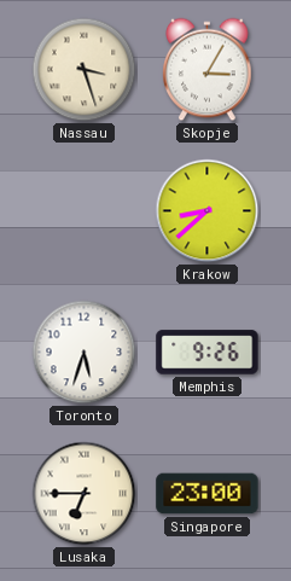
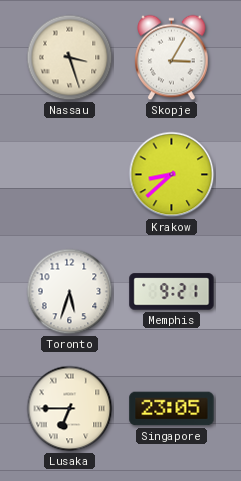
Memphis: 9:26 -> 9:21
Singapore: 23:00 -> 23:05
